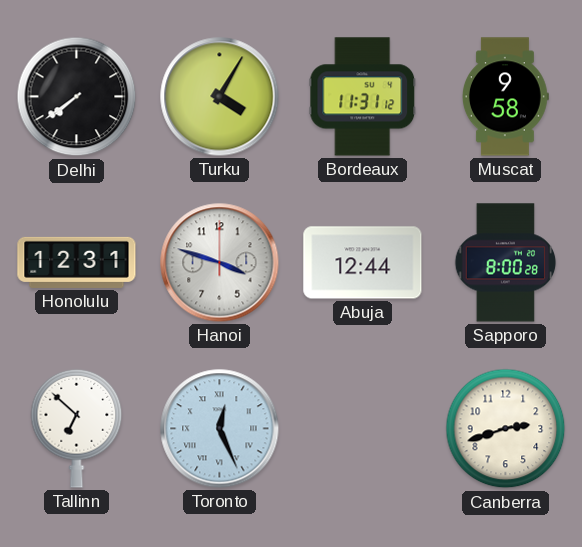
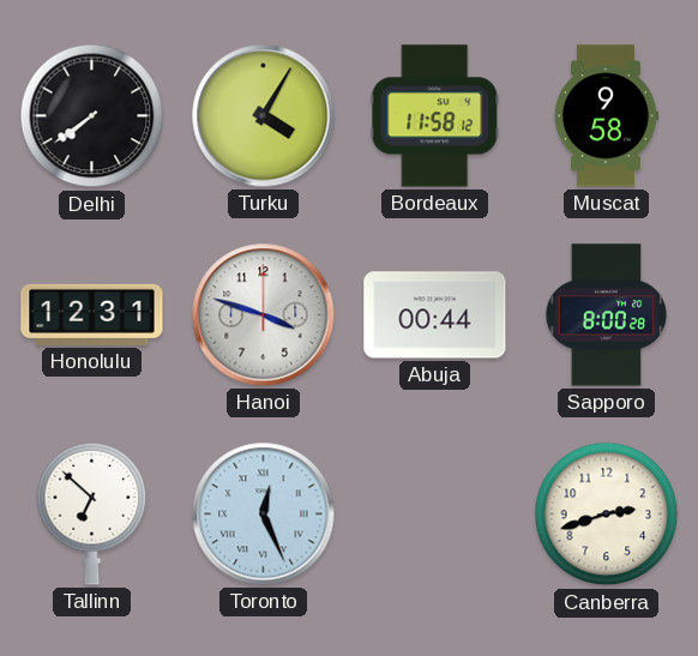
Bordeaux: 11:31 -> 11:58
Abuja: 12:44 -> 00:44
